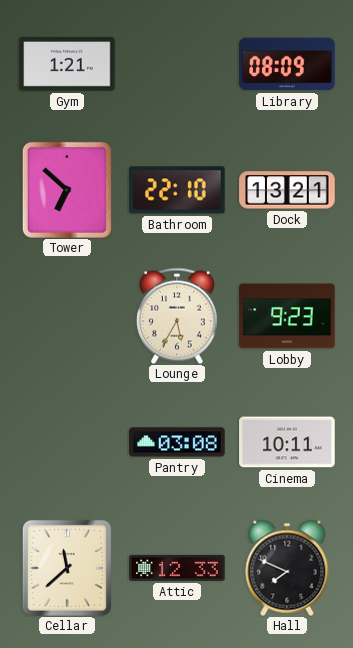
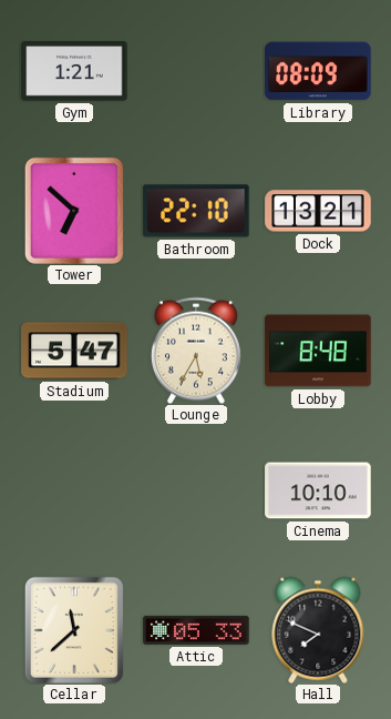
Stadium: none -> 5:47
Lobby: 9:23 -> 8:48
Pantry: 03:08 -> none
Cinema: 10:11 -> 10:10
Attic: 12:33 -> 05:33
